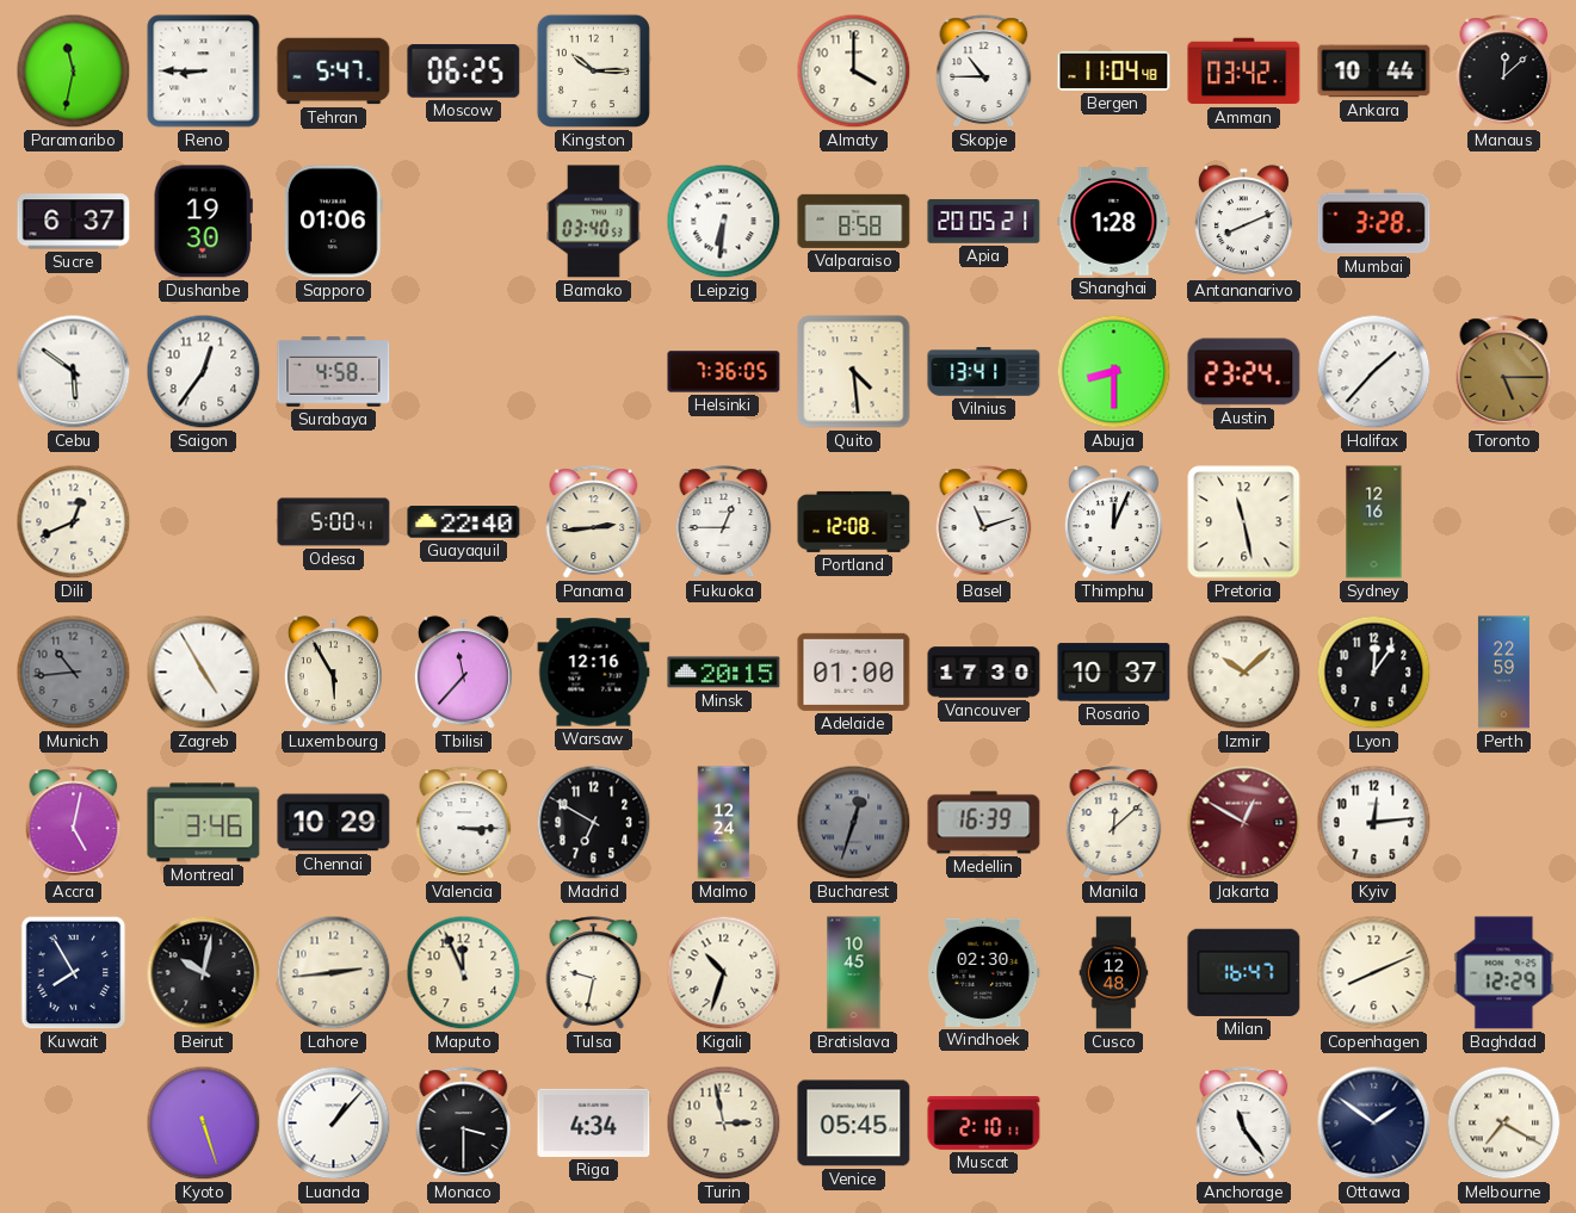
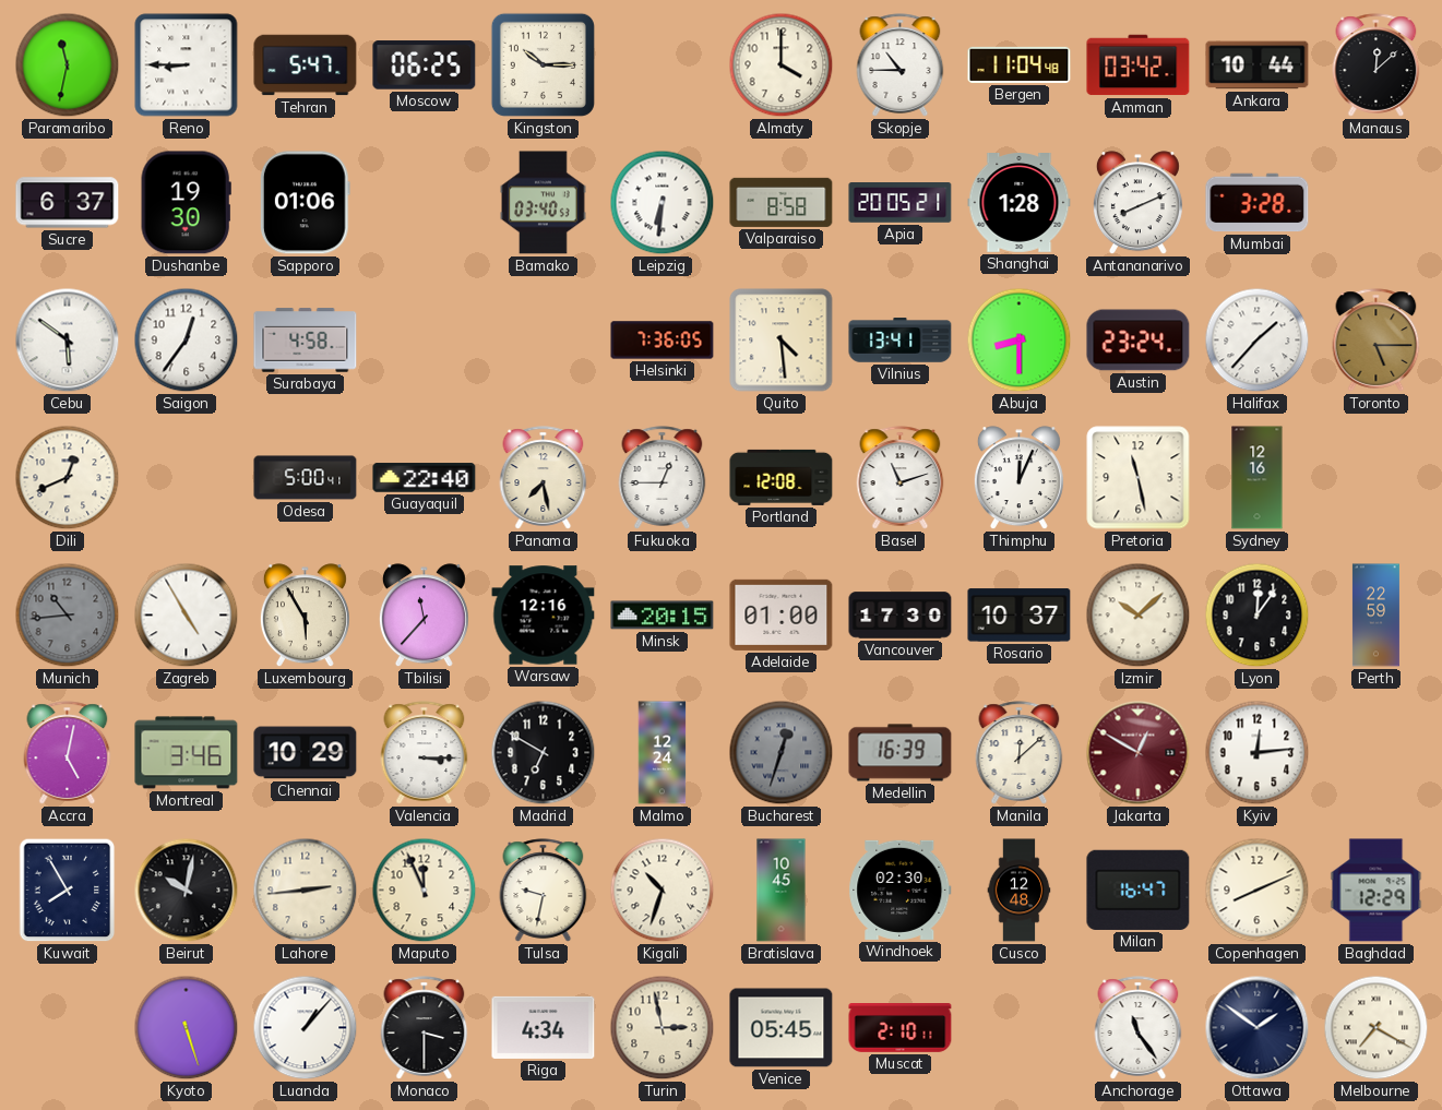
Panama: 2:44 -> 7:28
